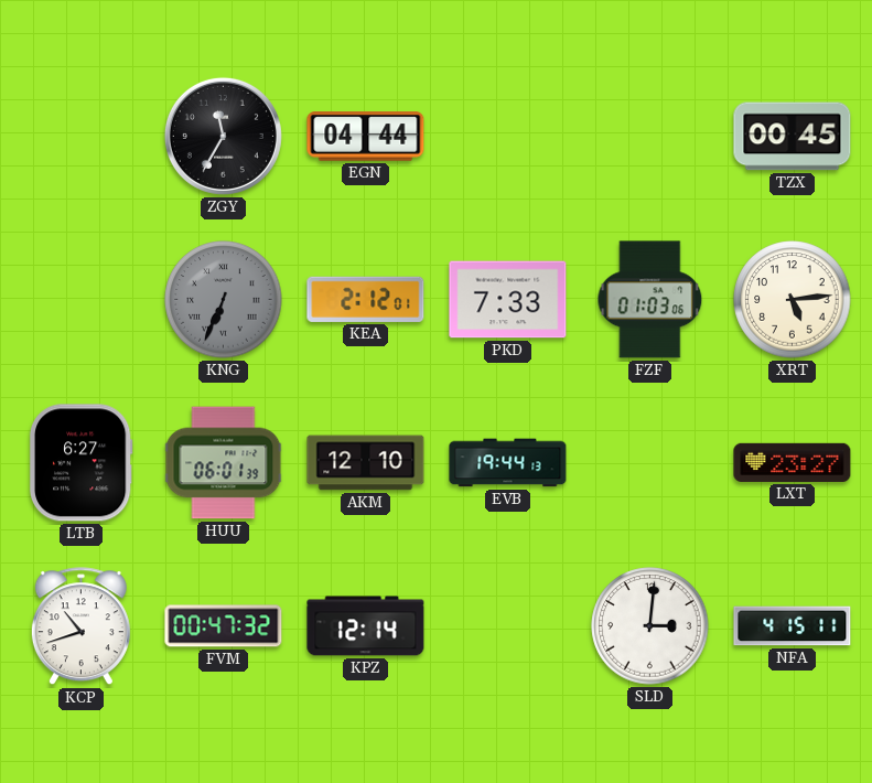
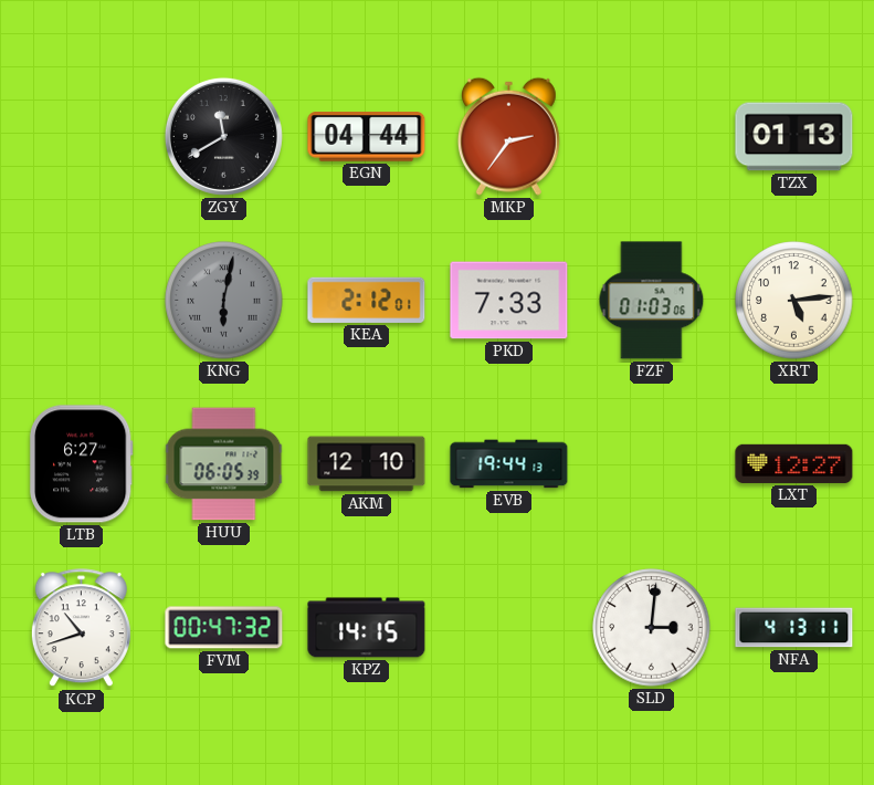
ZGY: 11:35 -> 11:40
MKP: none -> 2:36
TZX: 00:45 -> 01:13
KNG: 6:34 -> 6:02
HUU: 06:01 -> 06:05
LXT: 23:27 -> 12:27
KPZ: 12:14 -> 14:15
NFA: 4:15 -> 4:13
